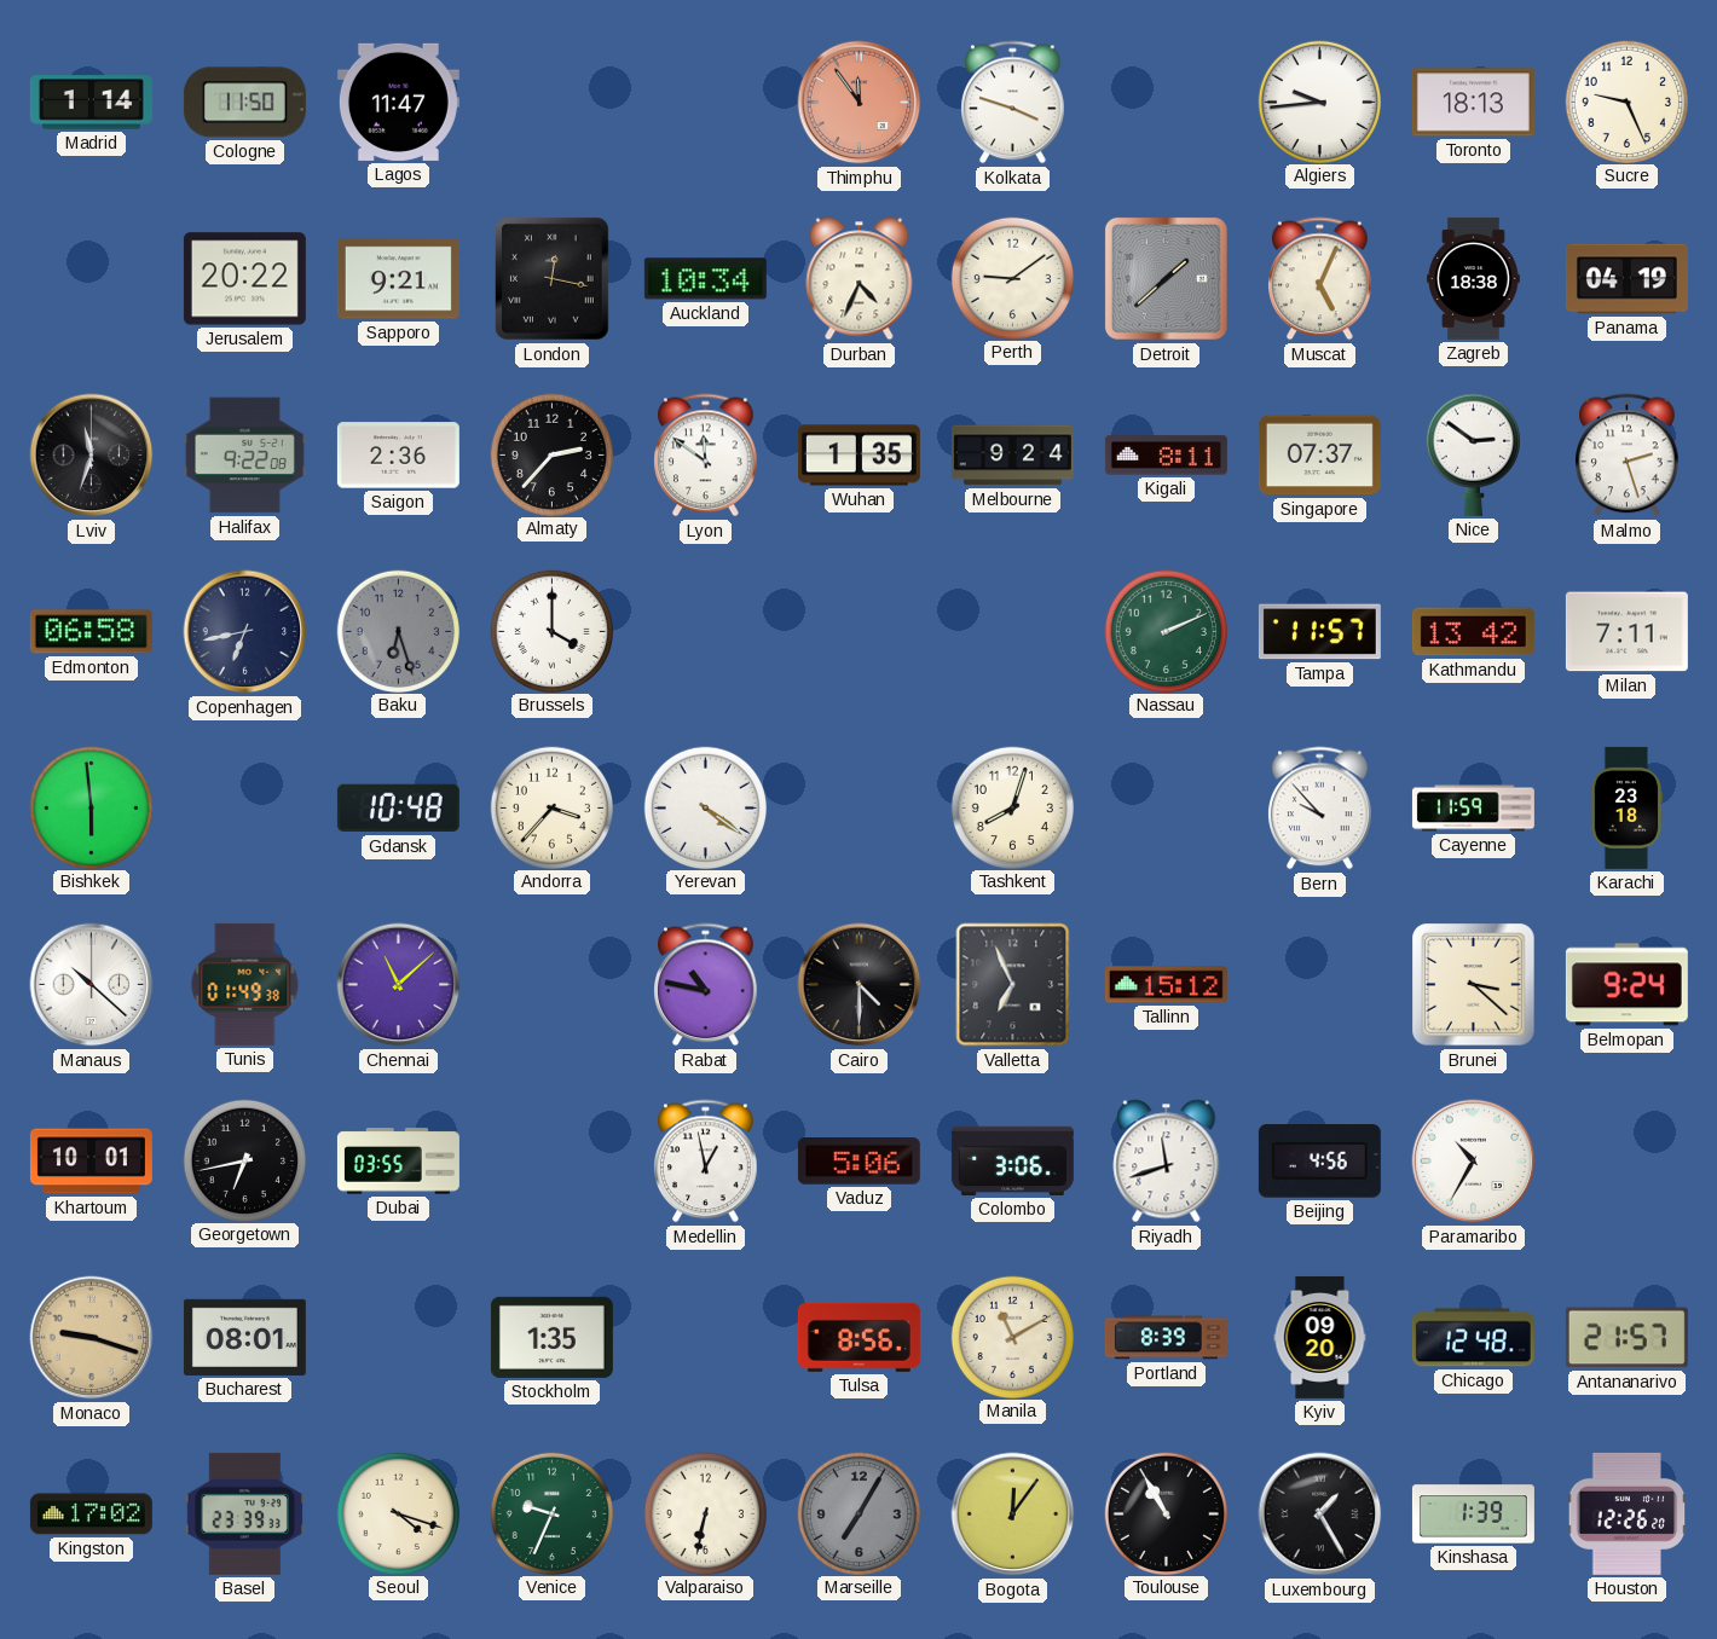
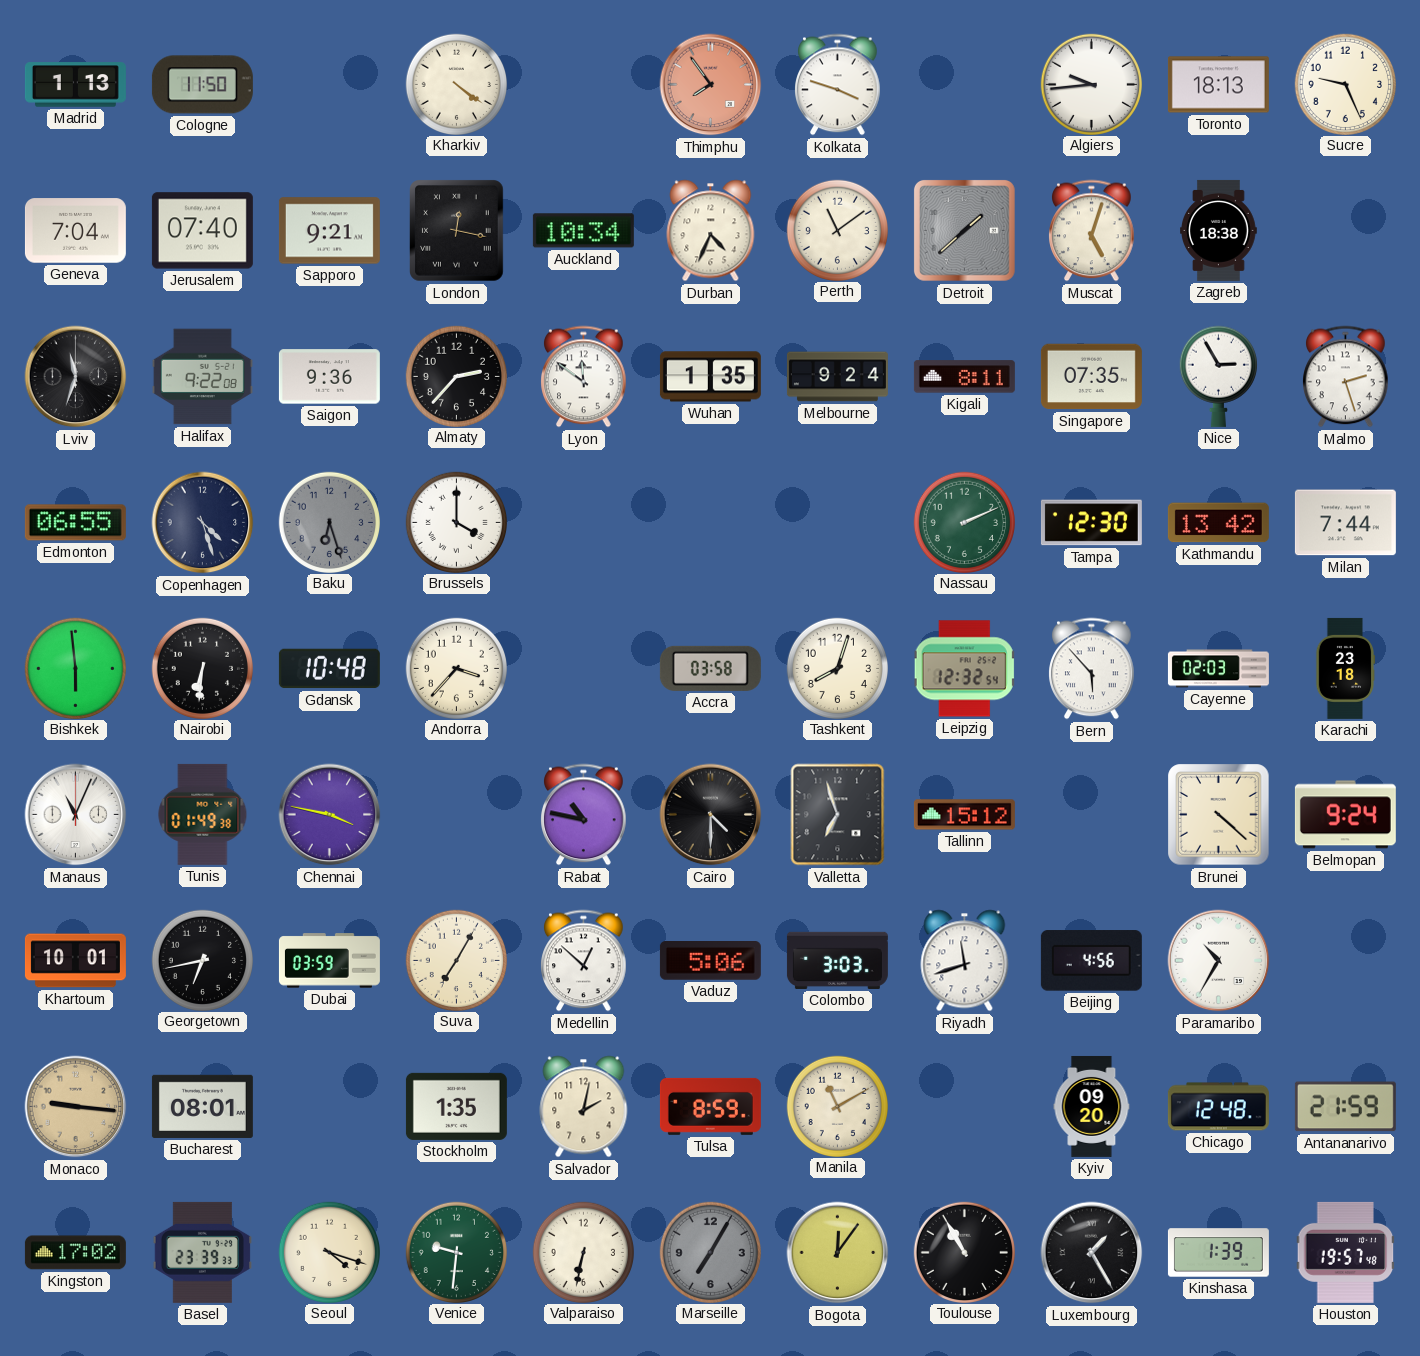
Madrid: 1:14 -> 1:13
Lagos: 11:47 -> none
Kharkiv: none -> 4:21
Thimphu: 11:54 -> 7:54
Geneva: none -> 7:04
Jerusalem: 20:22 -> 07:40
Perth: 9:09 -> 11:09
Muscat: 5:04 -> 5:03
Panama: 04:19 -> none
Saigon: 2:36 -> 9:36
Singapore: 07:37 -> 07:35
Nice: 2:51 -> 2:55
Edmonton: 06:58 -> 06:55
Copenhagen: 6:43 -> 4:27
Tampa: 11:57 -> 12:30
Milan: 7:11 -> 7:44
Nairobi: none -> 6:31
Yerevan: 4:21 -> none
Accra: none -> 03:58
Leipzig: none -> 12:32
Bern: 9:53 -> 5:53
Cayenne: 11:59 -> 02:03
Manaus: 10:22 -> 11:04
Chennai: 11:08 -> 3:47
Valletta: 6:56 -> 6:57
Brunei: 3:22 -> 4:22
Dubai: 03:55 -> 03:59
Suva: none -> 7:05
Medellin: 12:58 -> 12:52
Colombo: 3:06 -> 3:03
Monaco: 9:18 -> 9:16
Salvador: none -> 2:02
Tulsa: 8:56 -> 8:59
Portland: 8:39 -> none
Antananarivo: 21:57 -> 21:59
Venice: 9:34 -> 9:31
Houston: 12:26 -> 19:57
